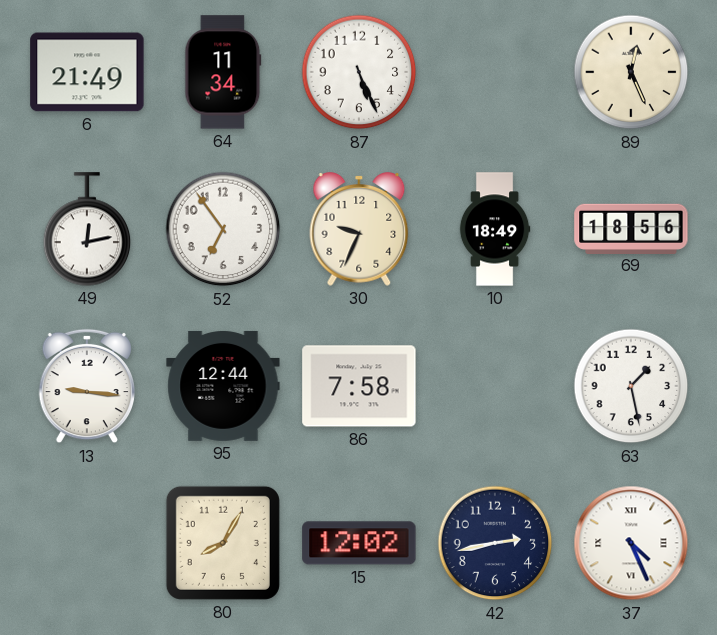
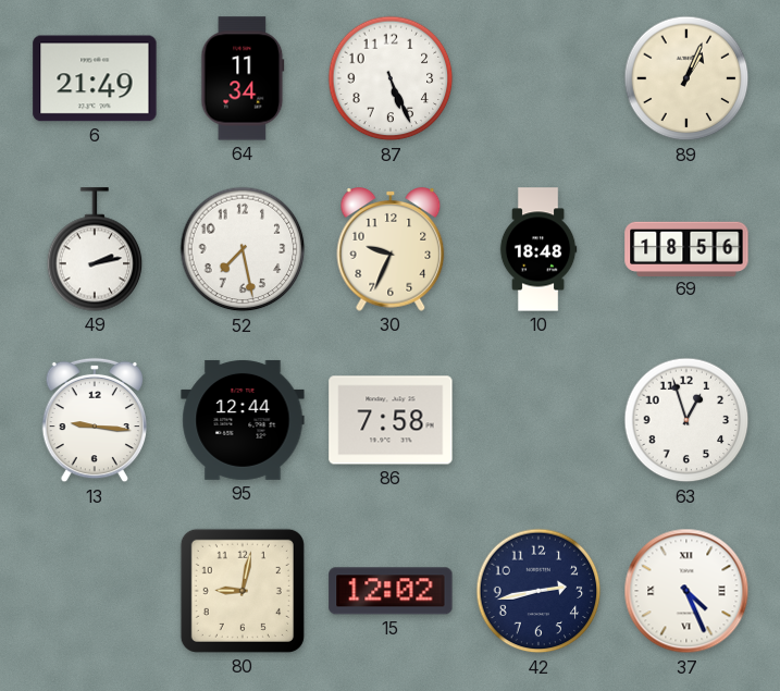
89: 12:26 -> 1:04
49: 12:13 -> 2:13
52: 6:54 -> 7:28
10: 18:49 -> 18:48
63: 1:28 -> 12:57
80: 8:05 -> 9:02
